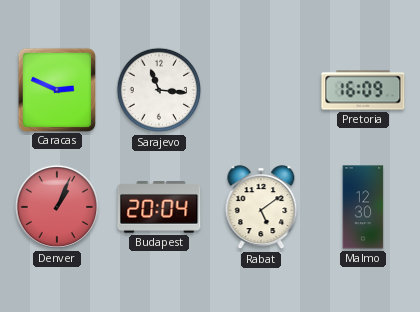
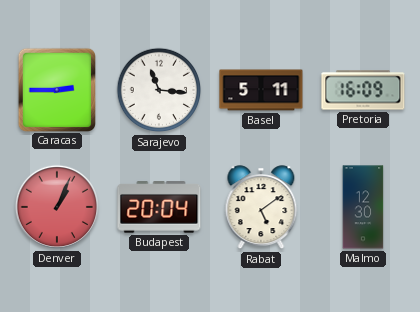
Caracas: 2:49 -> 2:45
Basel: none -> 5:11
